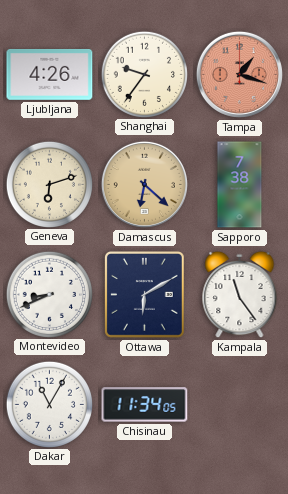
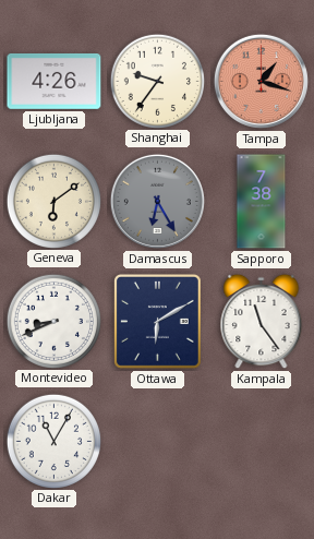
Geneva: 6:12 -> 6:09
Damascus: 6:22 -> 6:25
Damascus dial: champagne -> grey
Chisinau: 11:34 -> none
